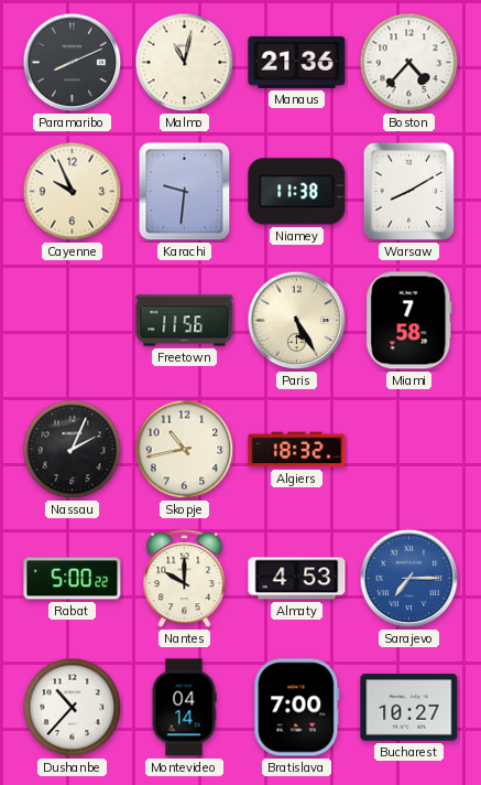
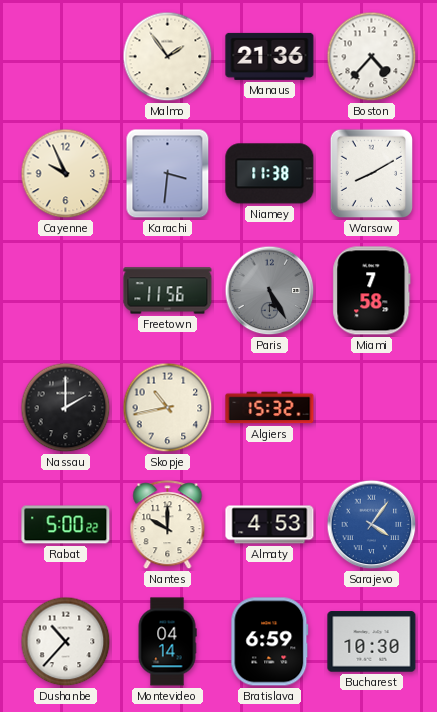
Paramaribo: 8:11 -> none
Malmo: 11:02 -> 1:54
Karachi: 9:31 -> 3:31
Paris dial: cream -> grey
Nassau: 2:04 -> 2:00
Algiers: 18:32 -> 15:32
Sarajevo: 7:15 -> 4:06
Bratislava: 7:00 -> 6:59
Bucharest: 10:27 -> 10:30
